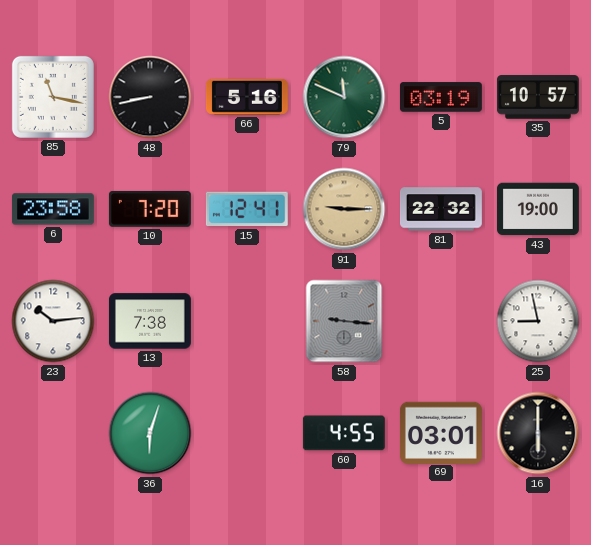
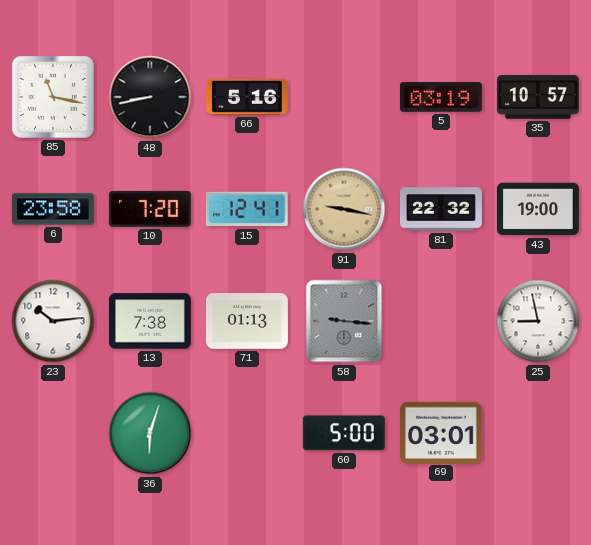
79: 11:49 -> none
91: 9:15 -> 9:17
71: none -> 01:13
60: 4:55 -> 5:00
16: 6:00 -> none
